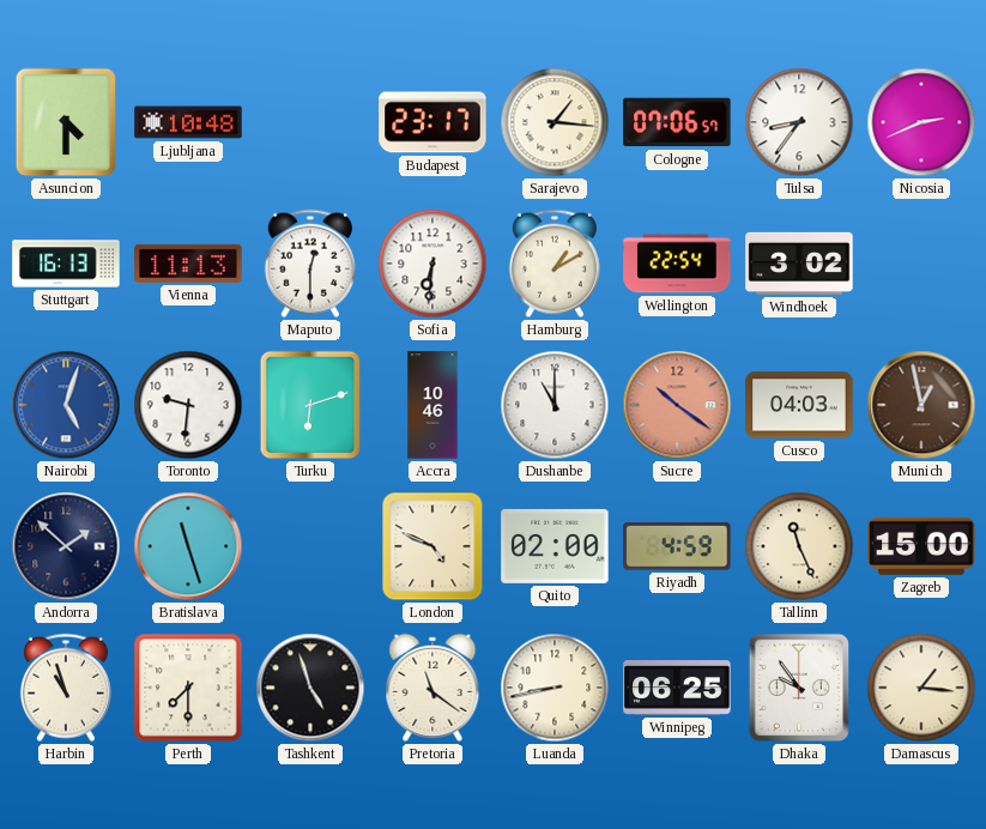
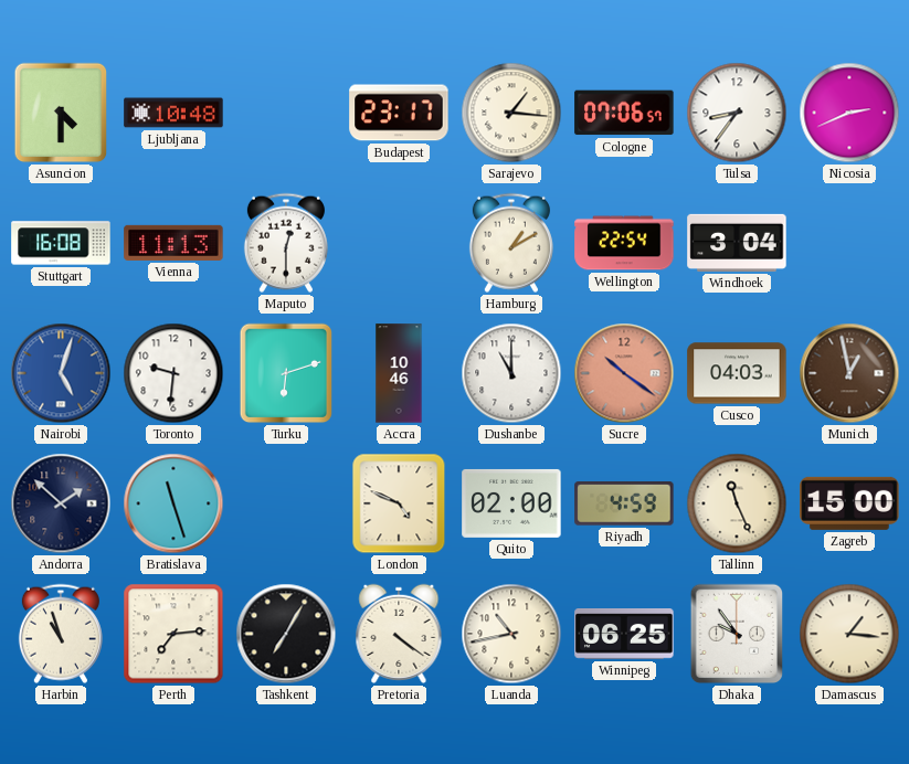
Stuttgart: 16:13 -> 16:08
Sofia: 6:31 -> none
Windhoek: 3:02 -> 3:04
Perth: 7:30 -> 7:14
Tashkent: 4:57 -> 7:05
Pretoria: 11:21 -> 4:21
Luanda: 8:43 -> 10:43
